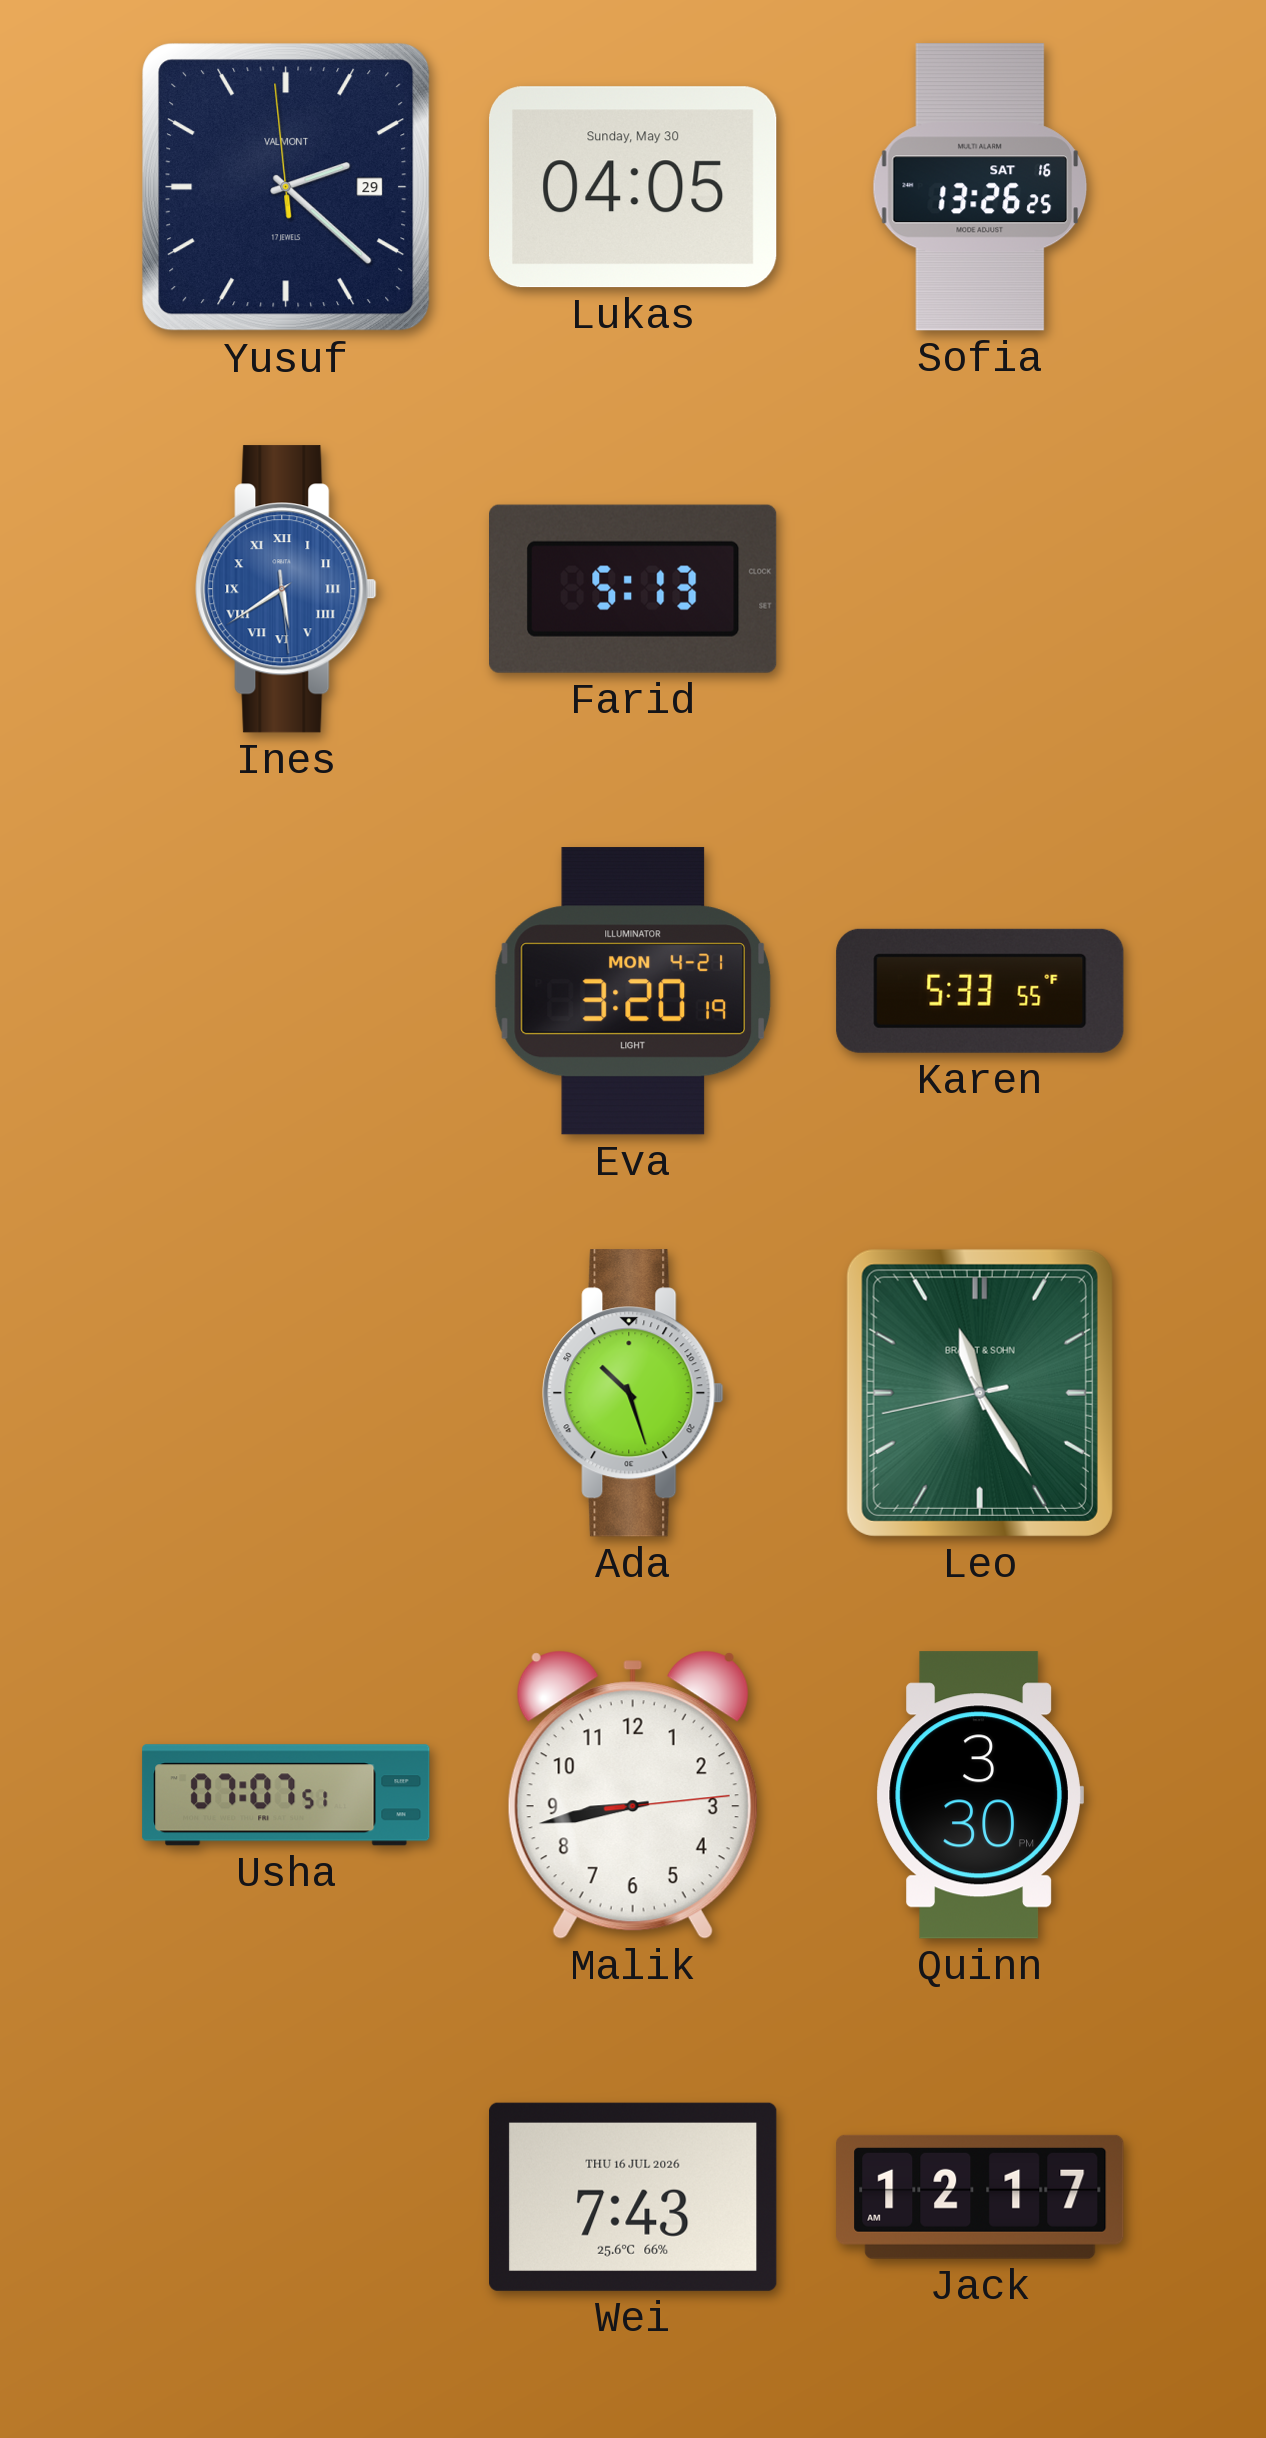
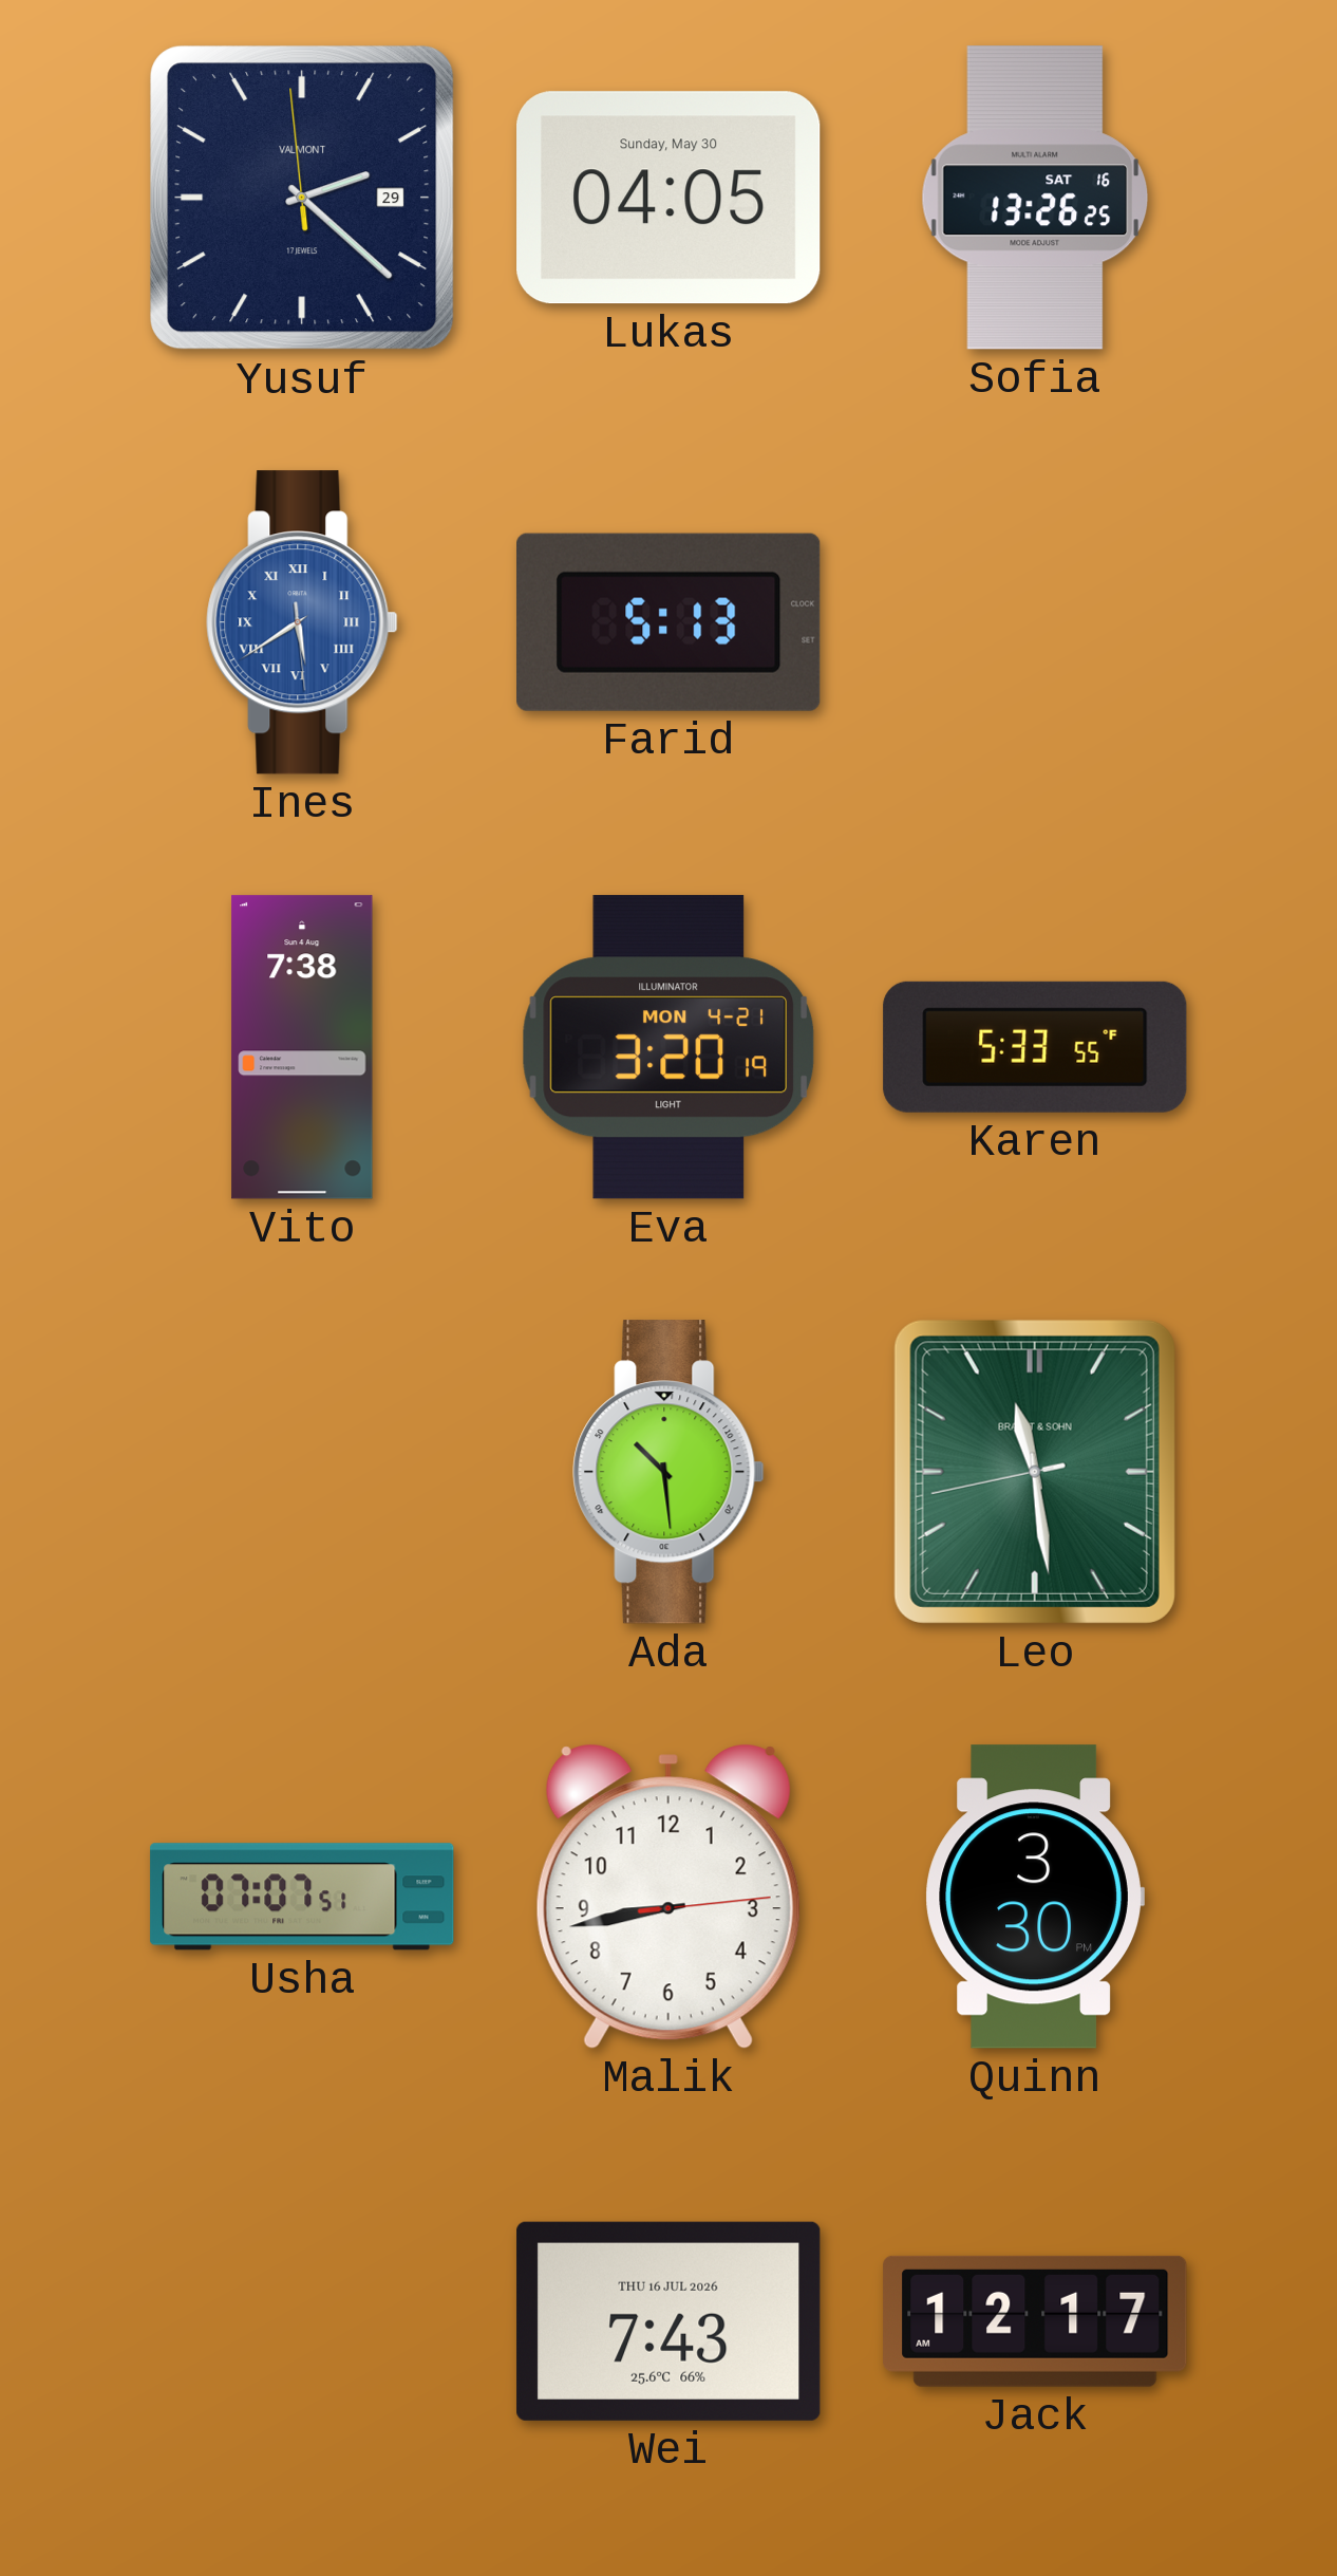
Vito: none -> 7:38
Ada: 10:27 -> 10:29
Leo: 11:24 -> 11:28
